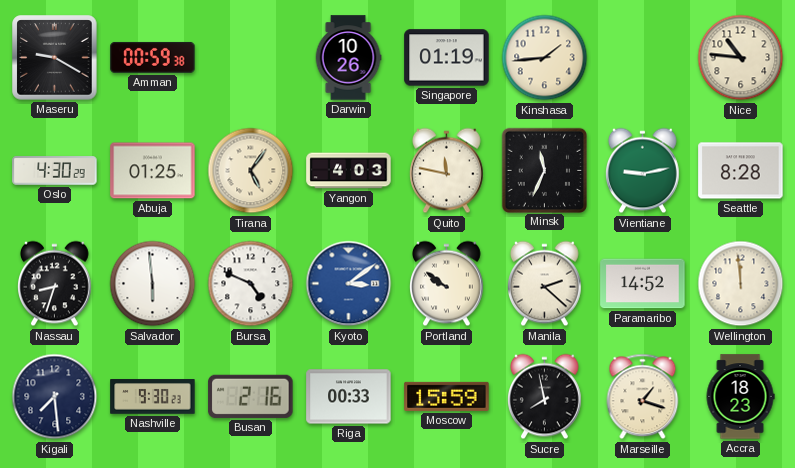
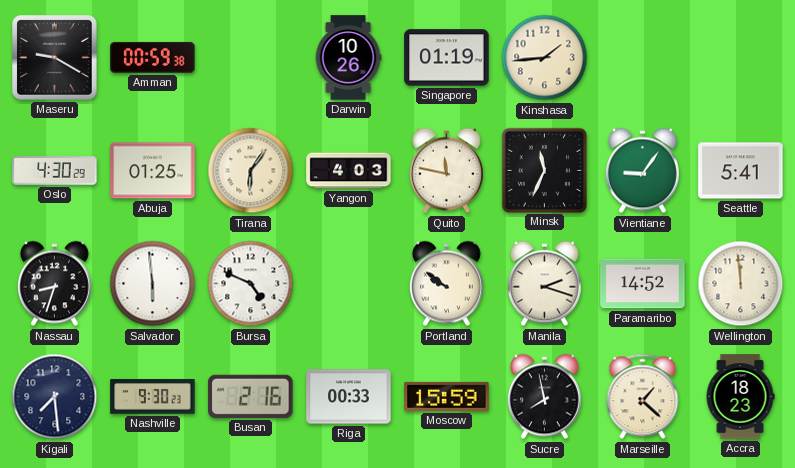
Nice: 10:46 -> none
Tirana: 5:06 -> 6:06
Vientiane: 9:13 -> 9:06
Seattle: 8:28 -> 5:41
Kyoto: 3:09 -> none
Manila: 2:22 -> 2:18
Marseille: 1:18 -> 1:22
